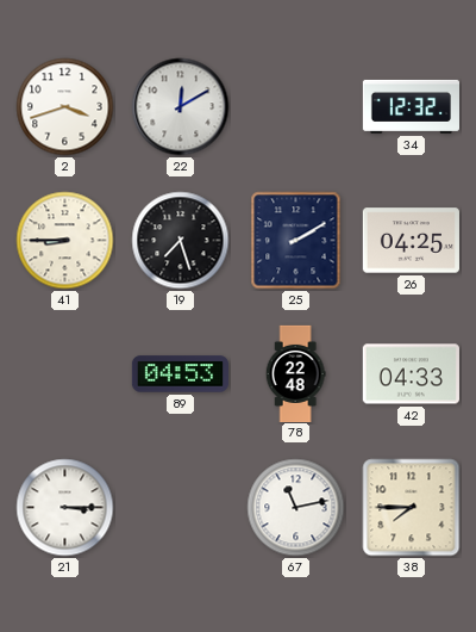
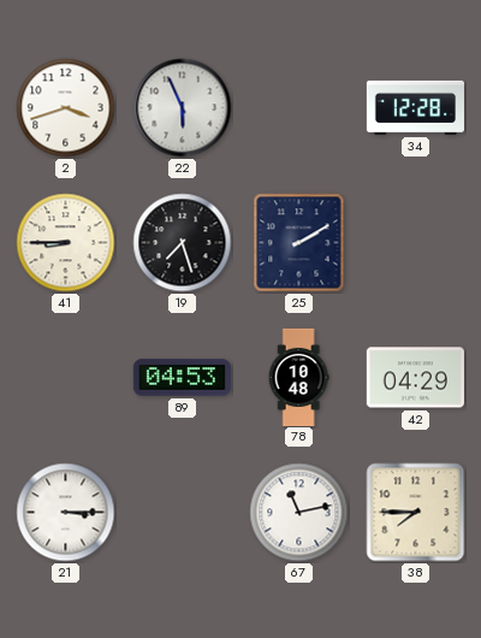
22: 12:10 -> 5:56
34: 12:32 -> 12:28
26: 04:25 -> none
78: 22:48 -> 10:48
42: 04:33 -> 04:29
